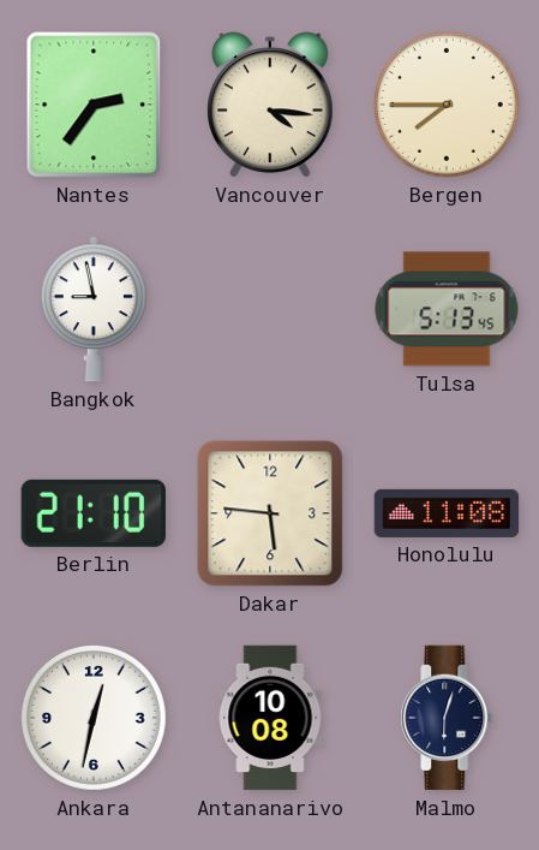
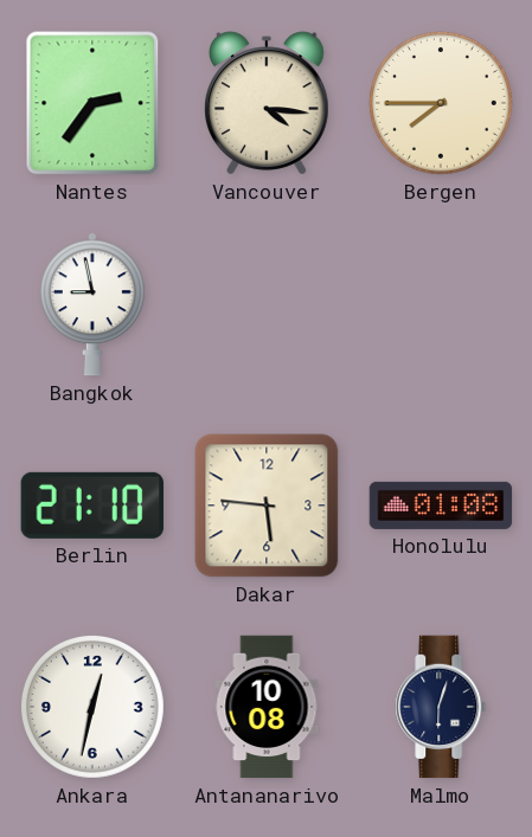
Tulsa: 5:13 -> none
Honolulu: 11:08 -> 01:08
